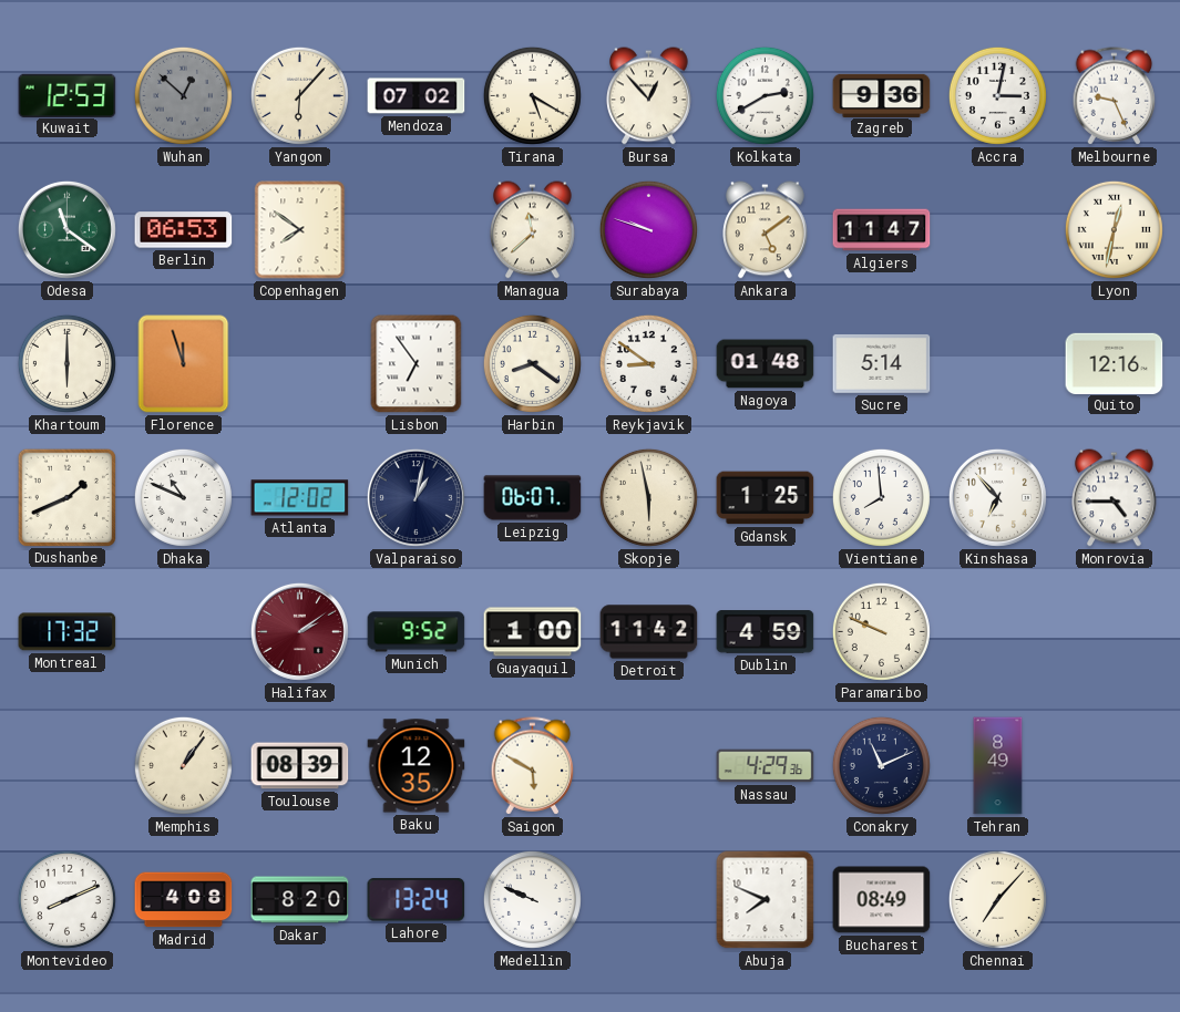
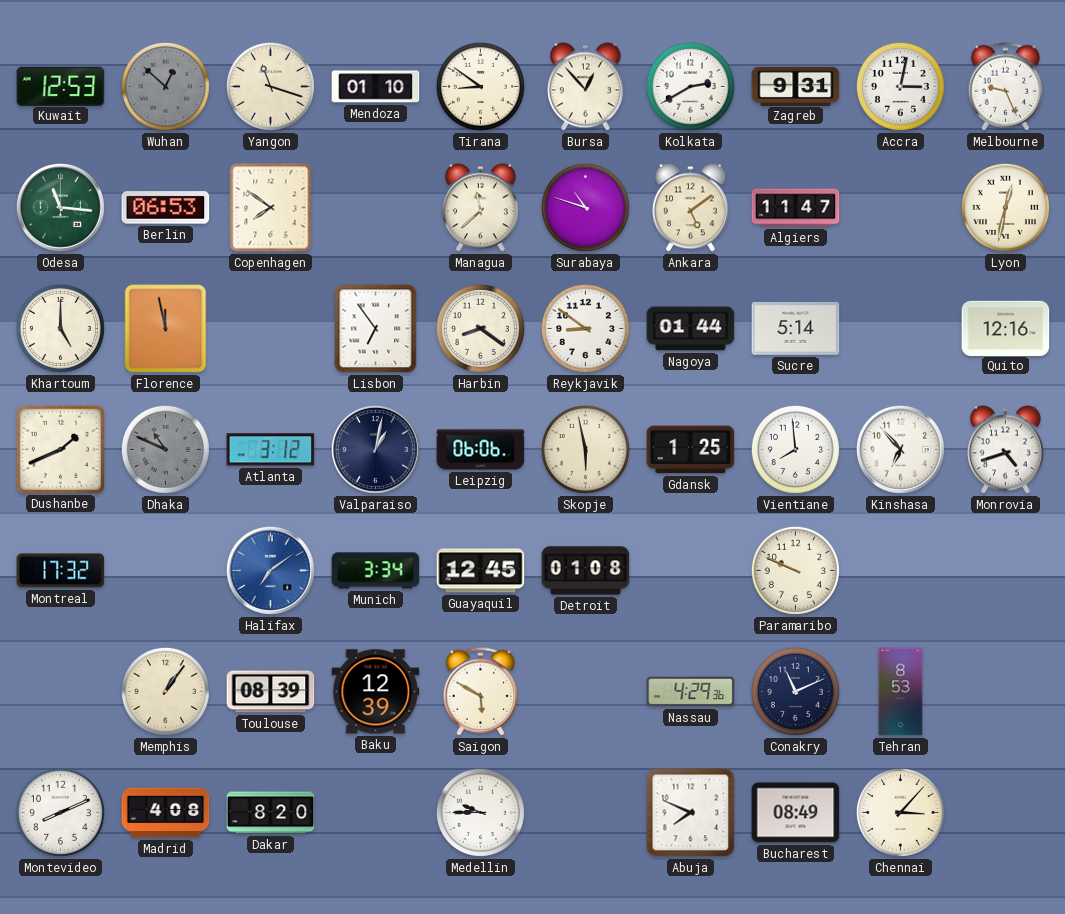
Yangon: 6:07 -> 11:18
Mendoza: 07:02 -> 01:10
Tirana: 5:20 -> 8:51
Zagreb: 9:36 -> 9:31
Odesa: 11:21 -> 11:16
Surabaya: 9:48 -> 10:48
Khartoum: 6:00 -> 5:00
Florence: 11:57 -> 11:58
Nagoya: 01:48 -> 01:44
Dhaka dial: white -> grey
Atlanta: 12:02 -> 3:12
Leipzig: 06:07 -> 06:06
Monrovia: 4:45 -> 4:42
Halifax: 2:09 -> 7:09
Halifax dial: burgundy -> blue
Munich: 9:52 -> 3:34
Guayaquil: 1:00 -> 12:45
Detroit: 11:42 -> 01:08
Dublin: 4:59 -> none
Baku: 12:35 -> 12:39
Tehran: 8:49 -> 8:53
Lahore: 13:24 -> none
Medellin: 9:49 -> 9:45
Chennai: 7:07 -> 3:07
